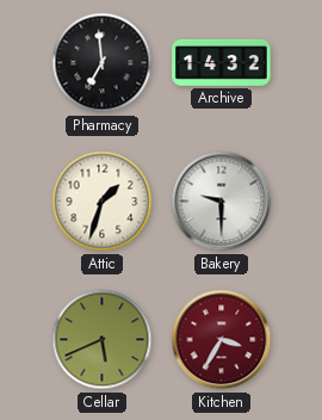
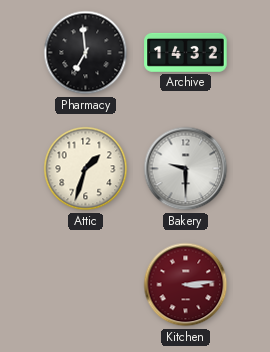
Cellar: 5:41 -> none
Kitchen: 3:35 -> 3:14
